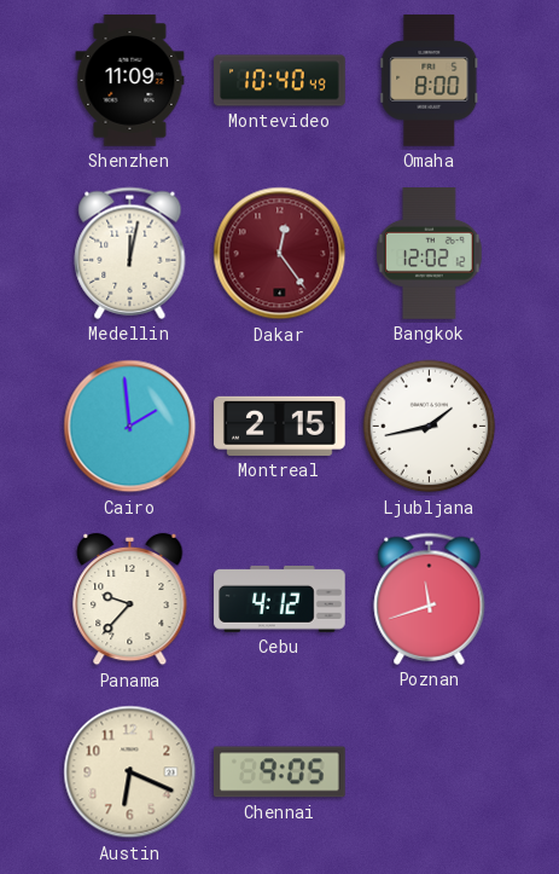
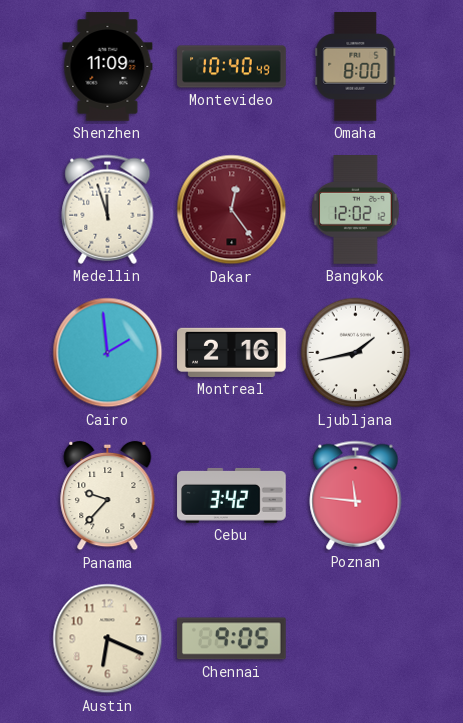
Medellin: 12:02 -> 11:57
Montreal: 2:15 -> 2:16
Cebu: 4:12 -> 3:42
Poznan: 11:42 -> 11:46
